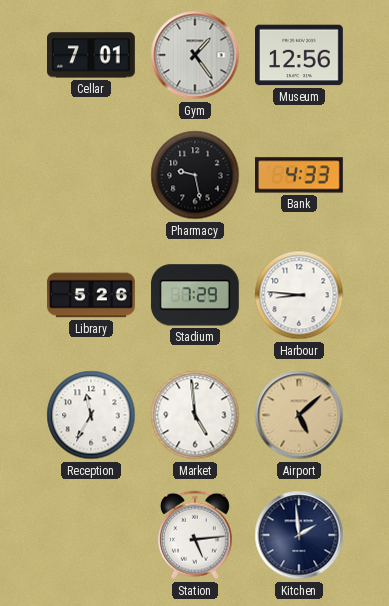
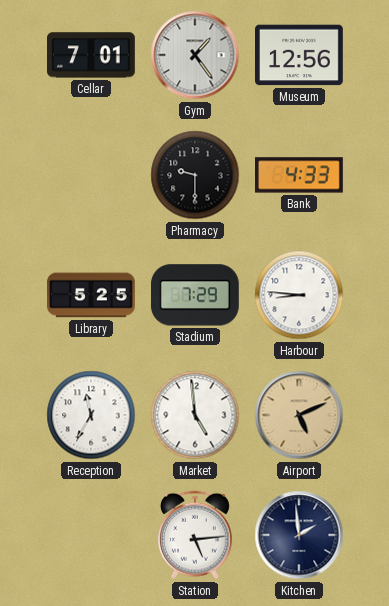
Pharmacy: 9:28 -> 9:30
Library: 5:26 -> 5:25
Airport: 5:08 -> 5:11
